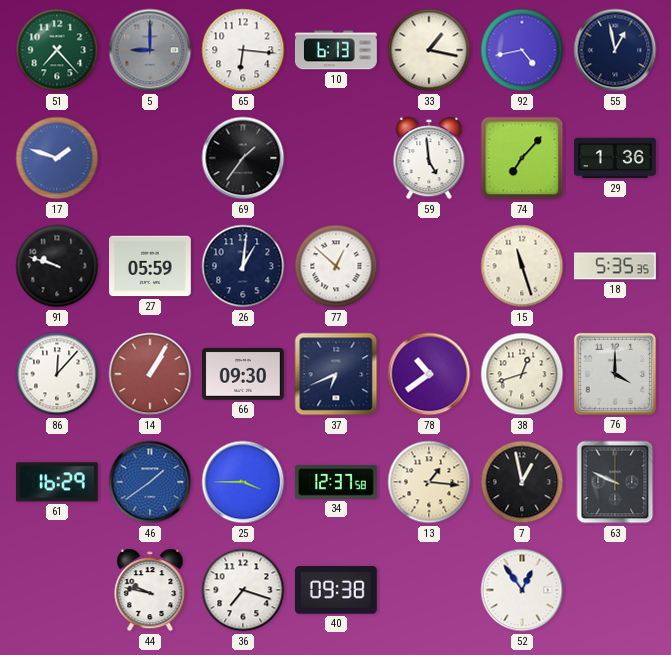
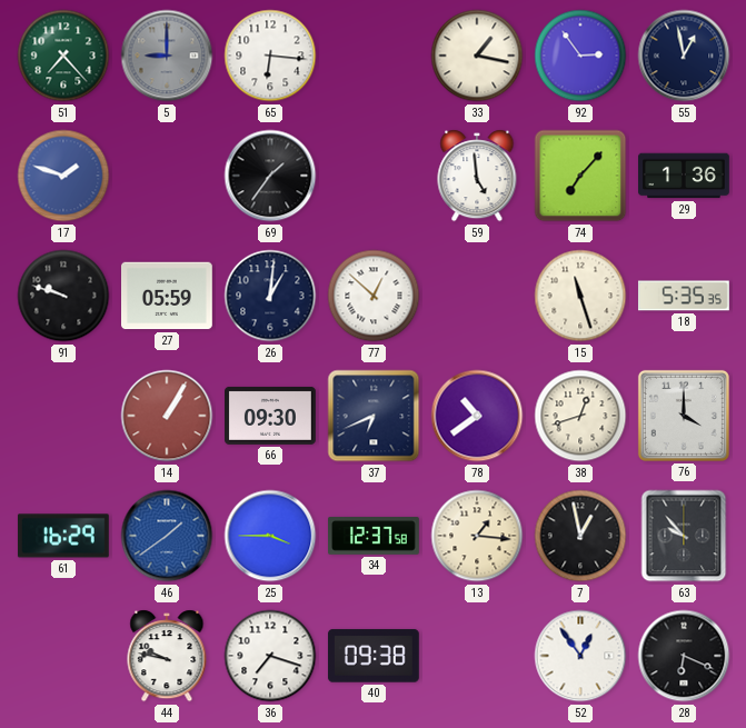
10: 6:13 -> none
92: 4:43 -> 2:54
86: 12:07 -> none
63: 9:49 -> 9:53
28: none -> 6:19
